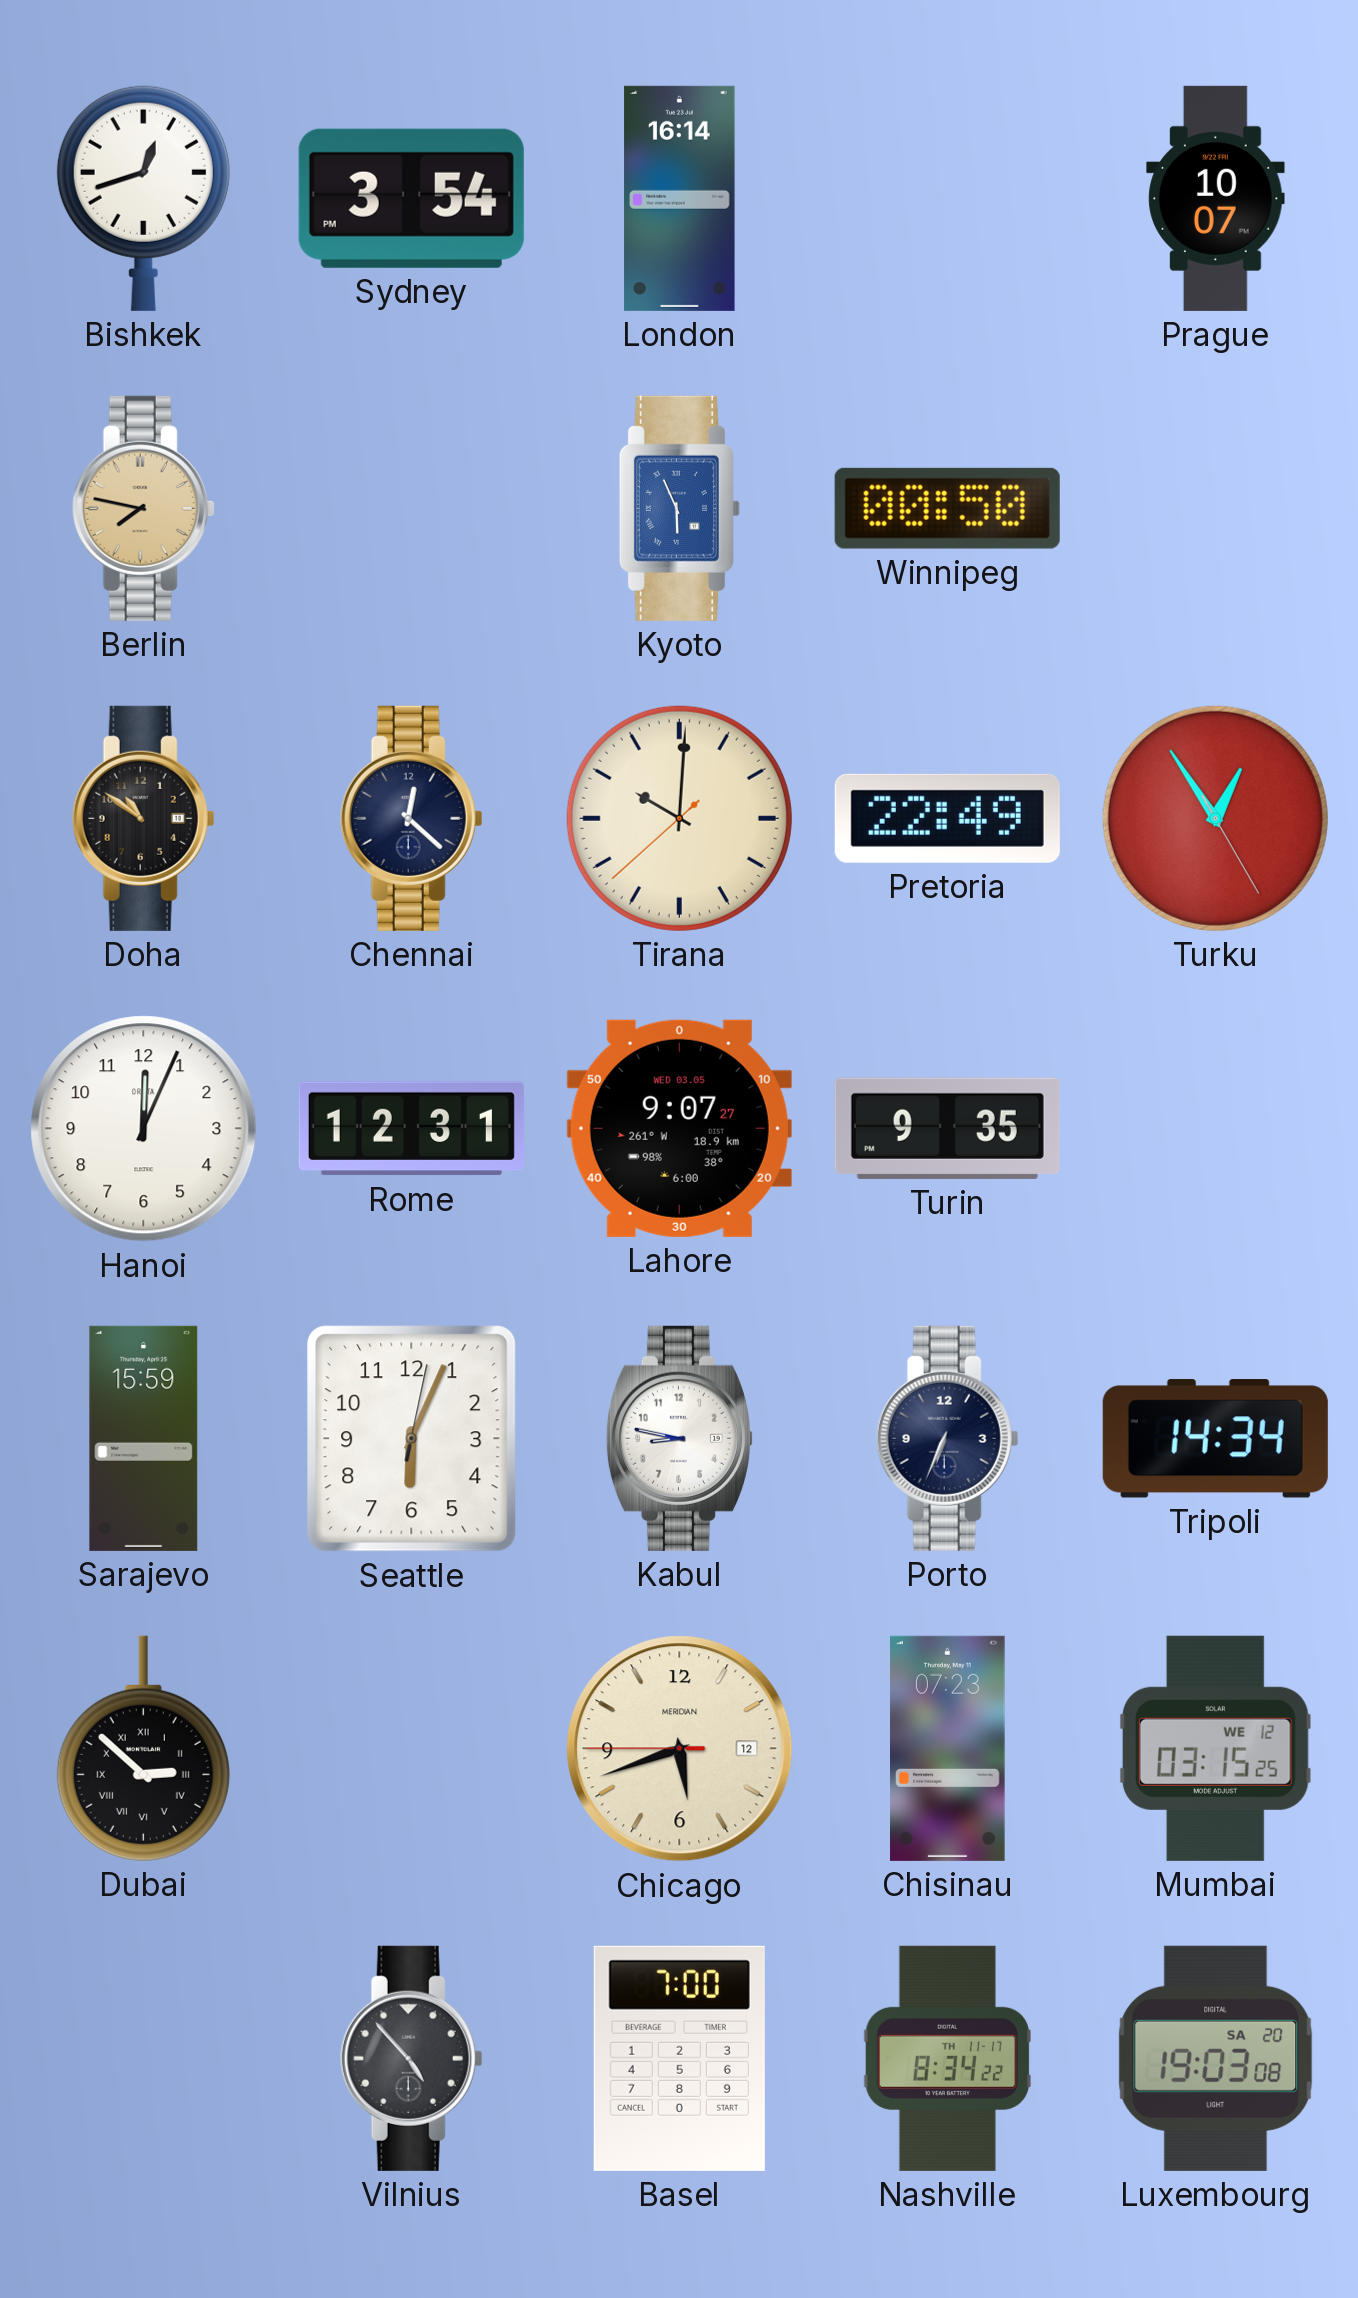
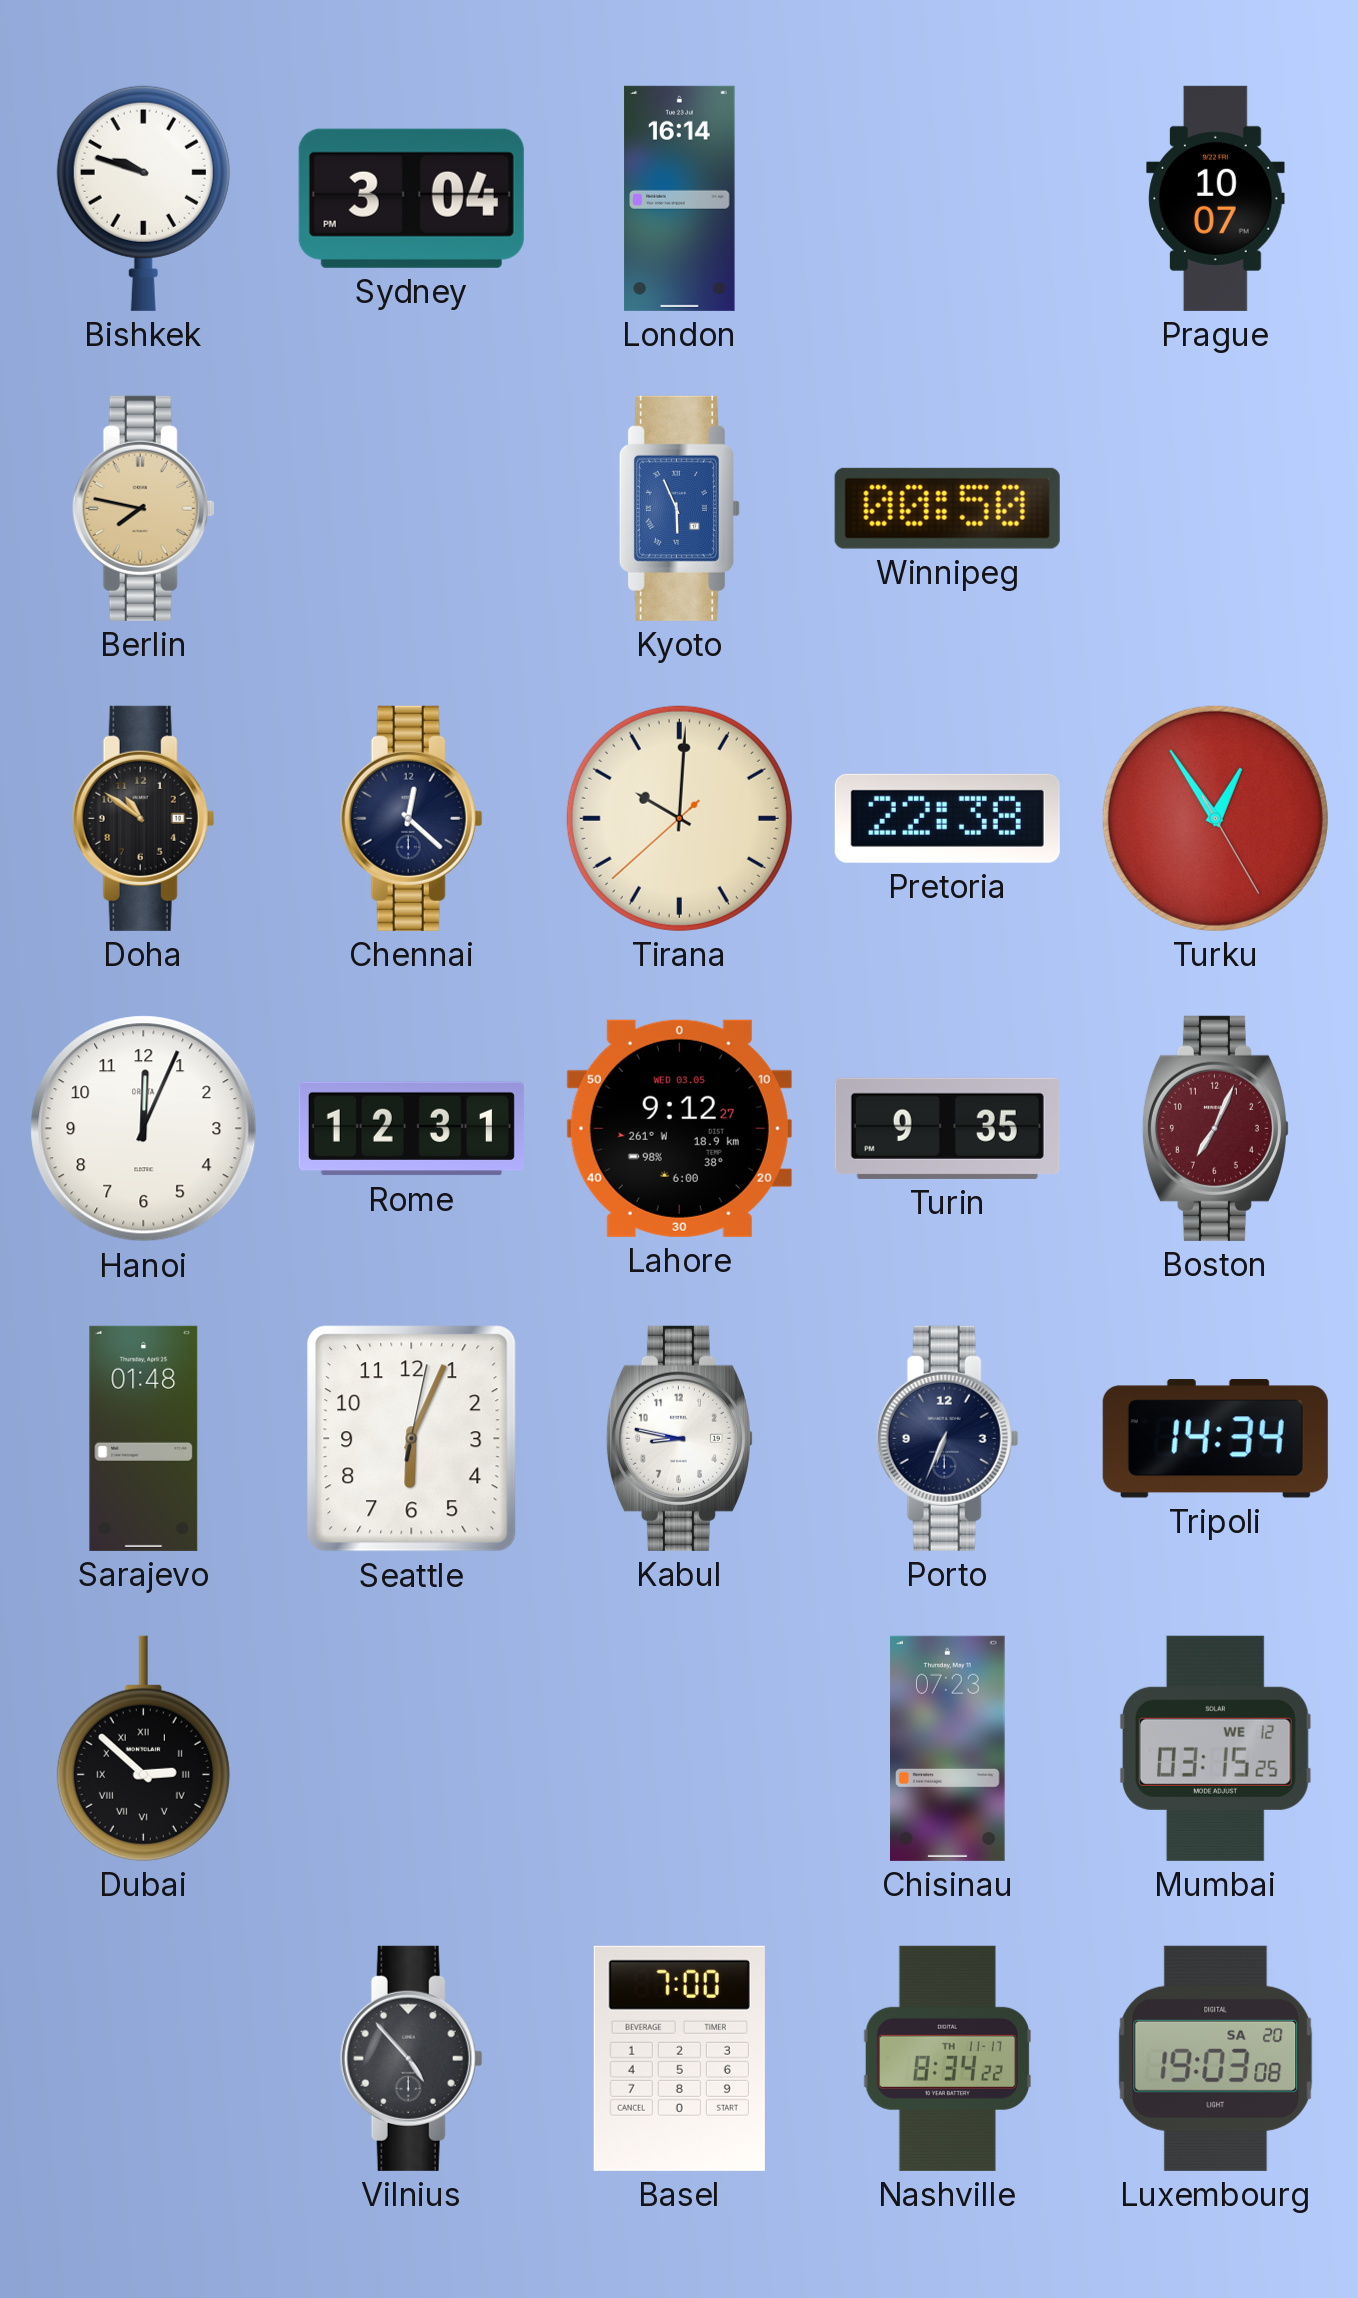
Bishkek: 12:42 -> 9:48
Sydney: 3:54 -> 3:04
Pretoria: 22:49 -> 22:38
Lahore: 9:07 -> 9:12
Boston: none -> 7:04
Sarajevo: 15:59 -> 01:48
Chicago: 5:41 -> none
